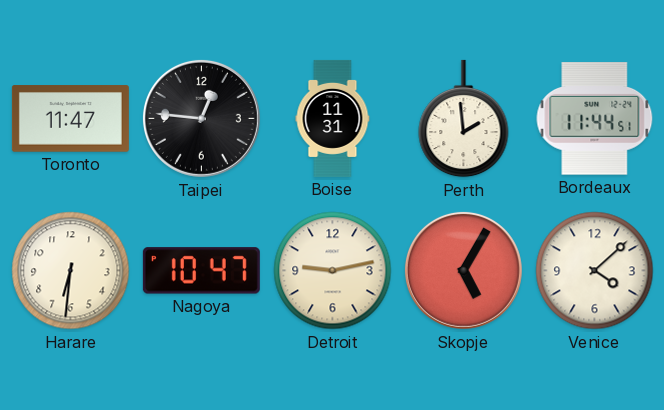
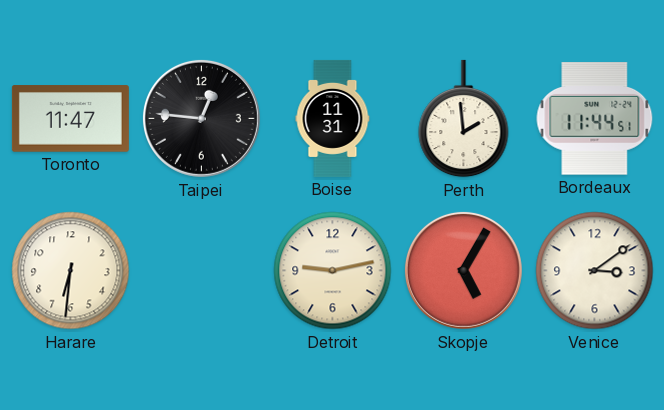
Nagoya: 10:47 -> none
Venice: 4:08 -> 3:09
